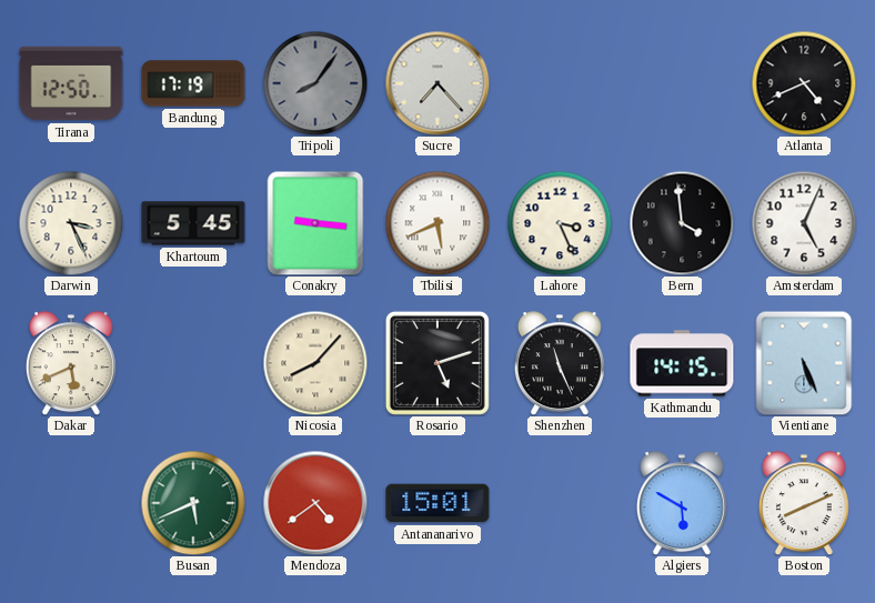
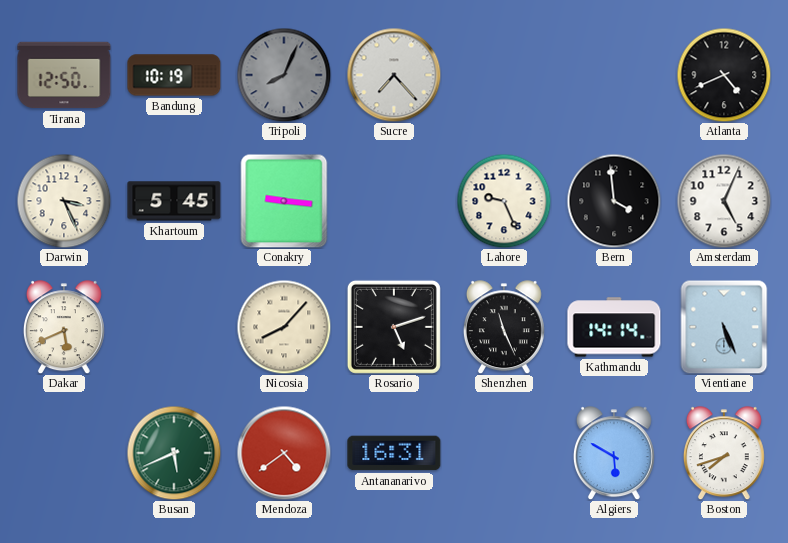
Bandung: 17:19 -> 10:19
Tripoli: 8:06 -> 8:04
Tbilisi: 5:41 -> none
Lahore: 3:26 -> 9:26
Kathmandu: 14:15 -> 14:14
Antananarivo: 15:01 -> 16:31
Boston: 8:11 -> 7:42
